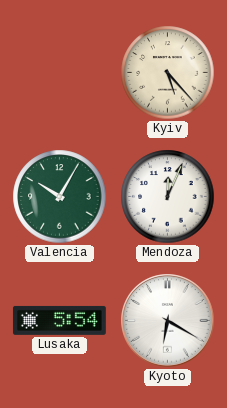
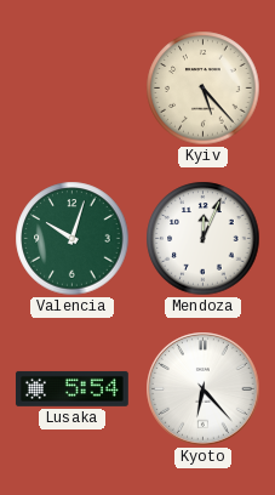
Valencia: 10:05 -> 10:03
Kyoto: 6:20 -> 6:23
